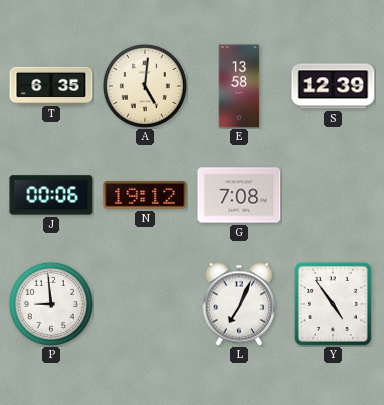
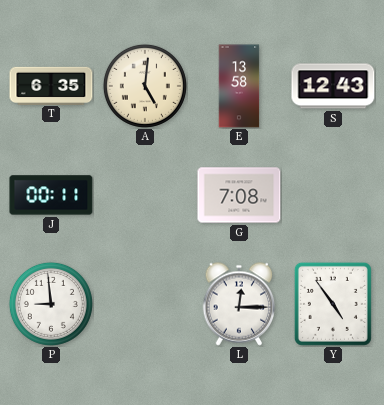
S: 12:39 -> 12:43
J: 00:06 -> 00:11
N: 19:12 -> none
L: 7:04 -> 12:15
